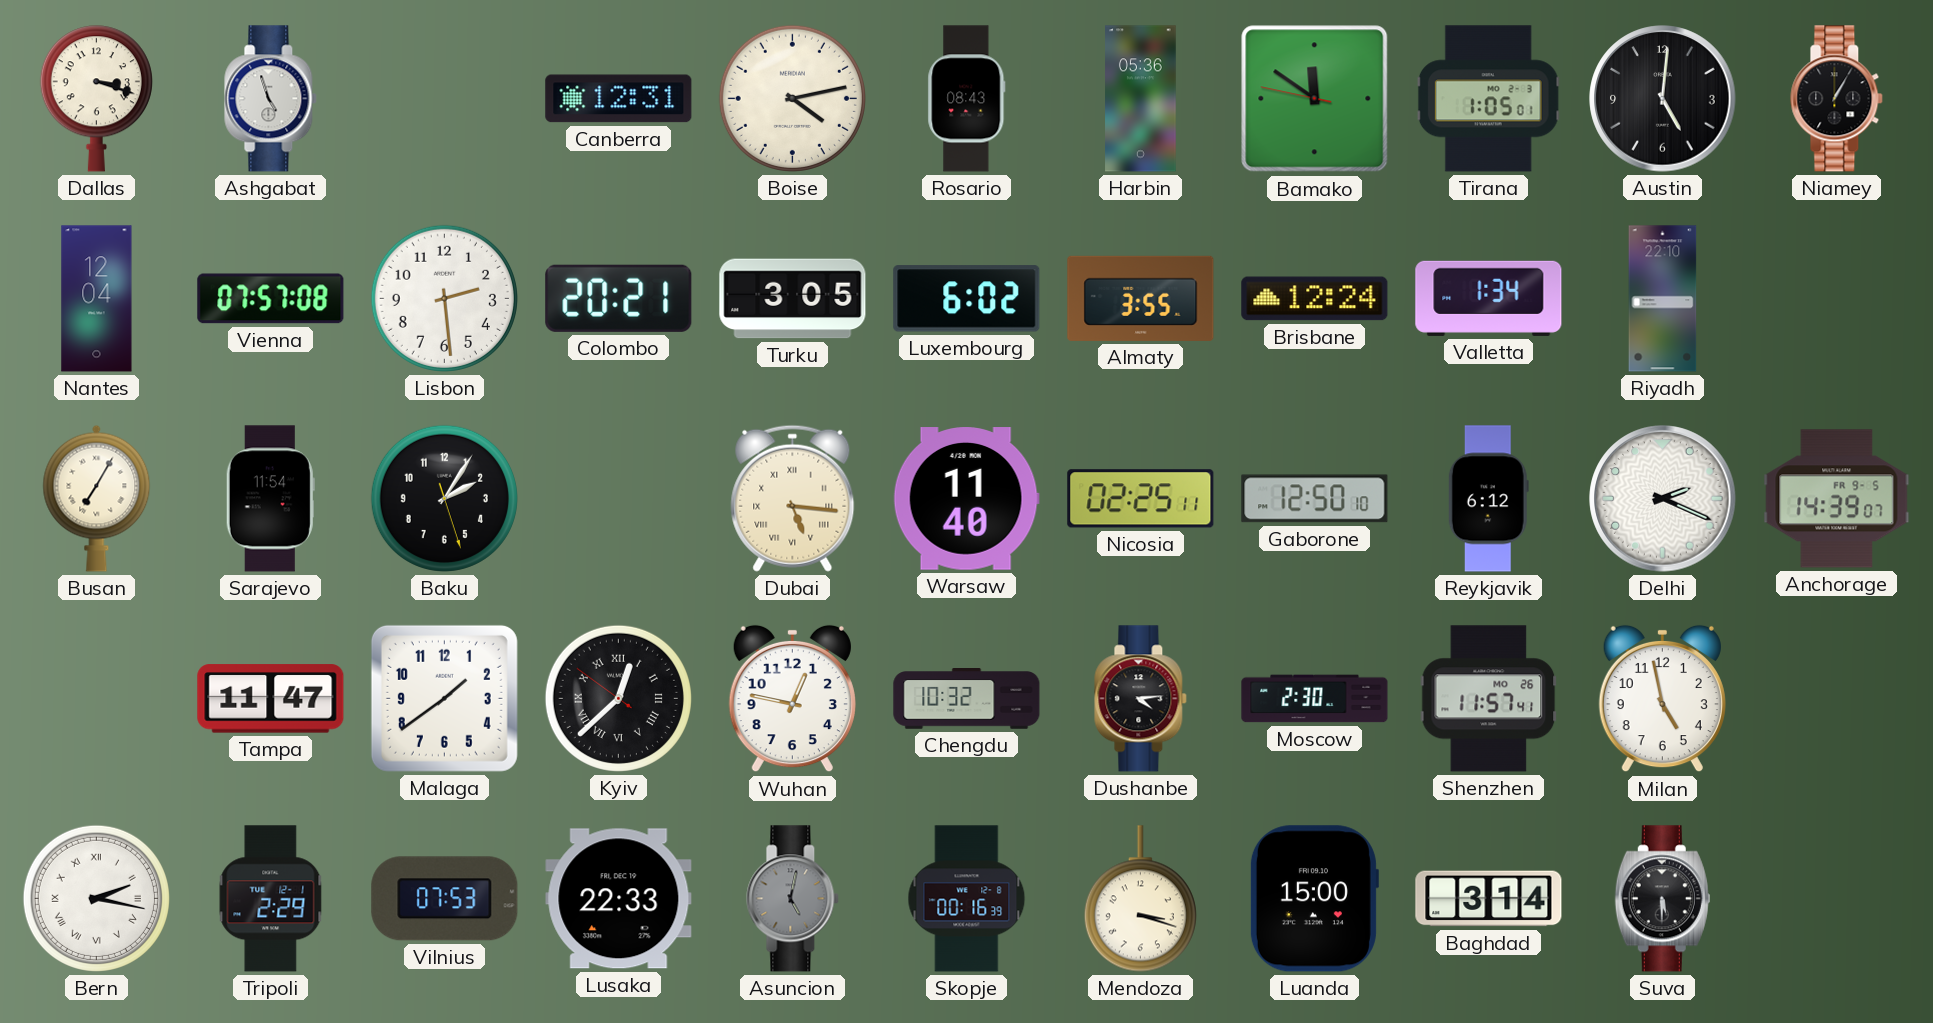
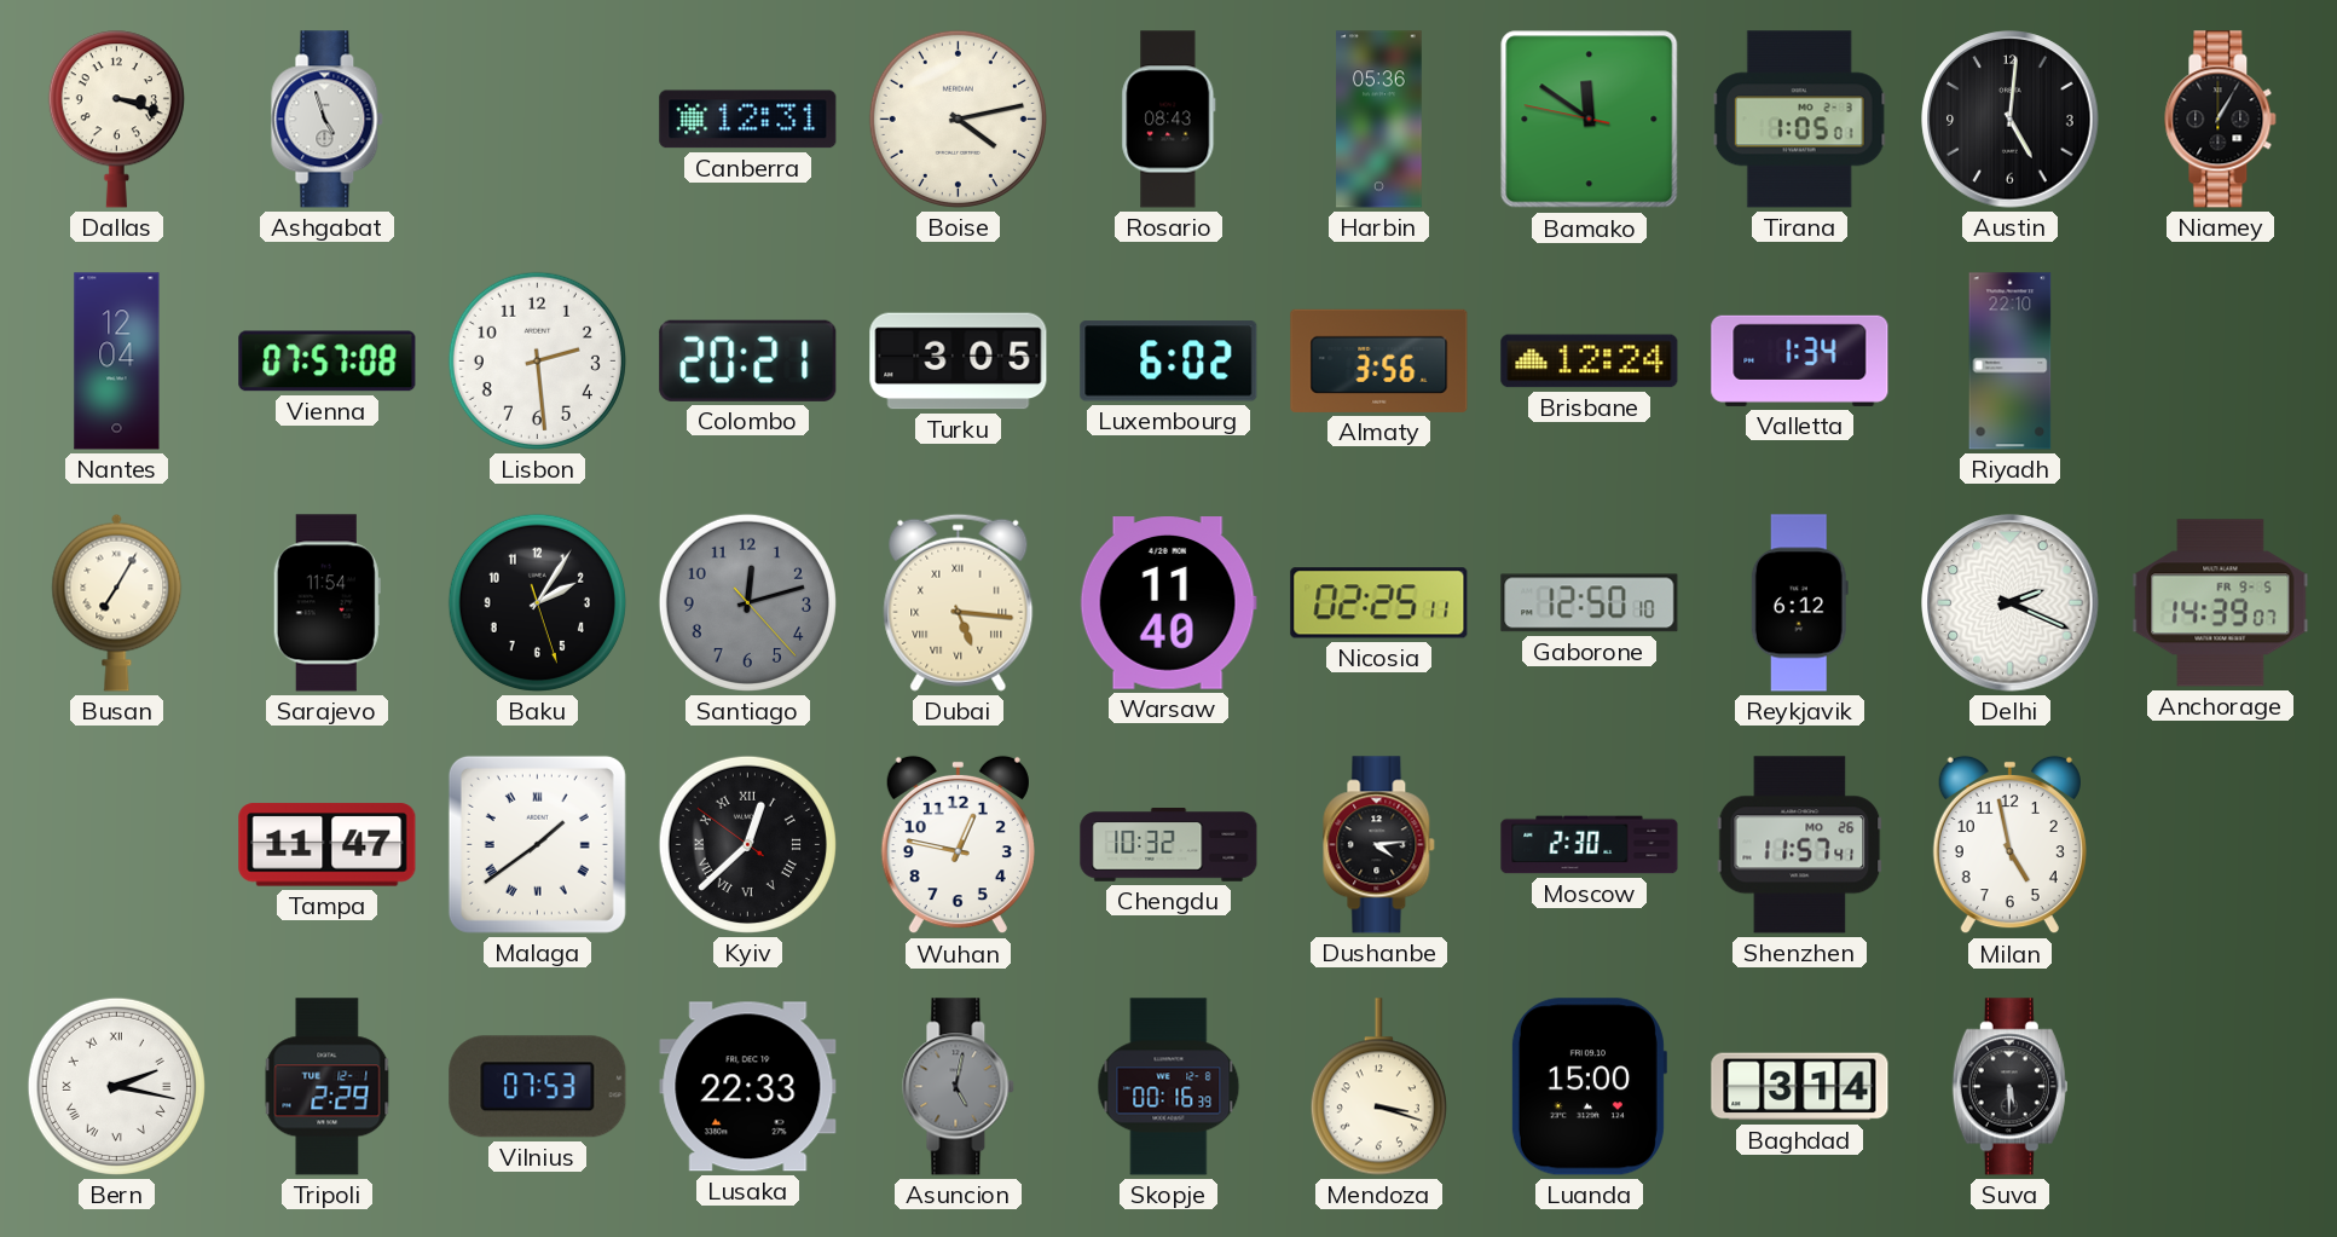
Almaty: 3:55 -> 3:56
Santiago: none -> 12:12
Malaga numerals: Arabic -> Roman
